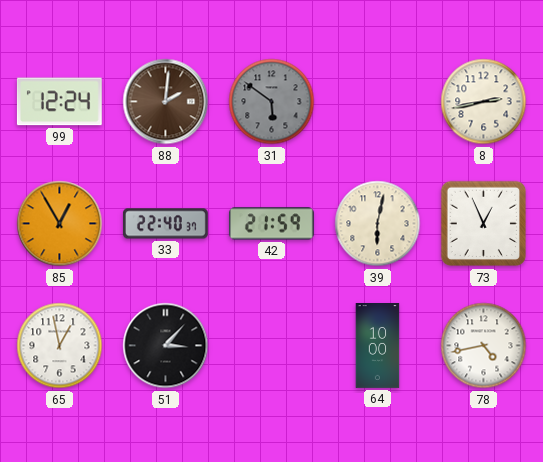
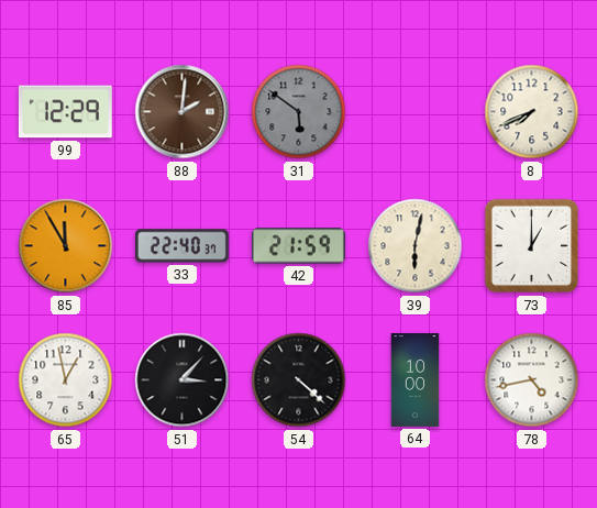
99: 12:24 -> 12:29
8: 2:43 -> 7:41
85: 12:55 -> 11:55
73: 12:56 -> 1:00
54: none -> 4:22
